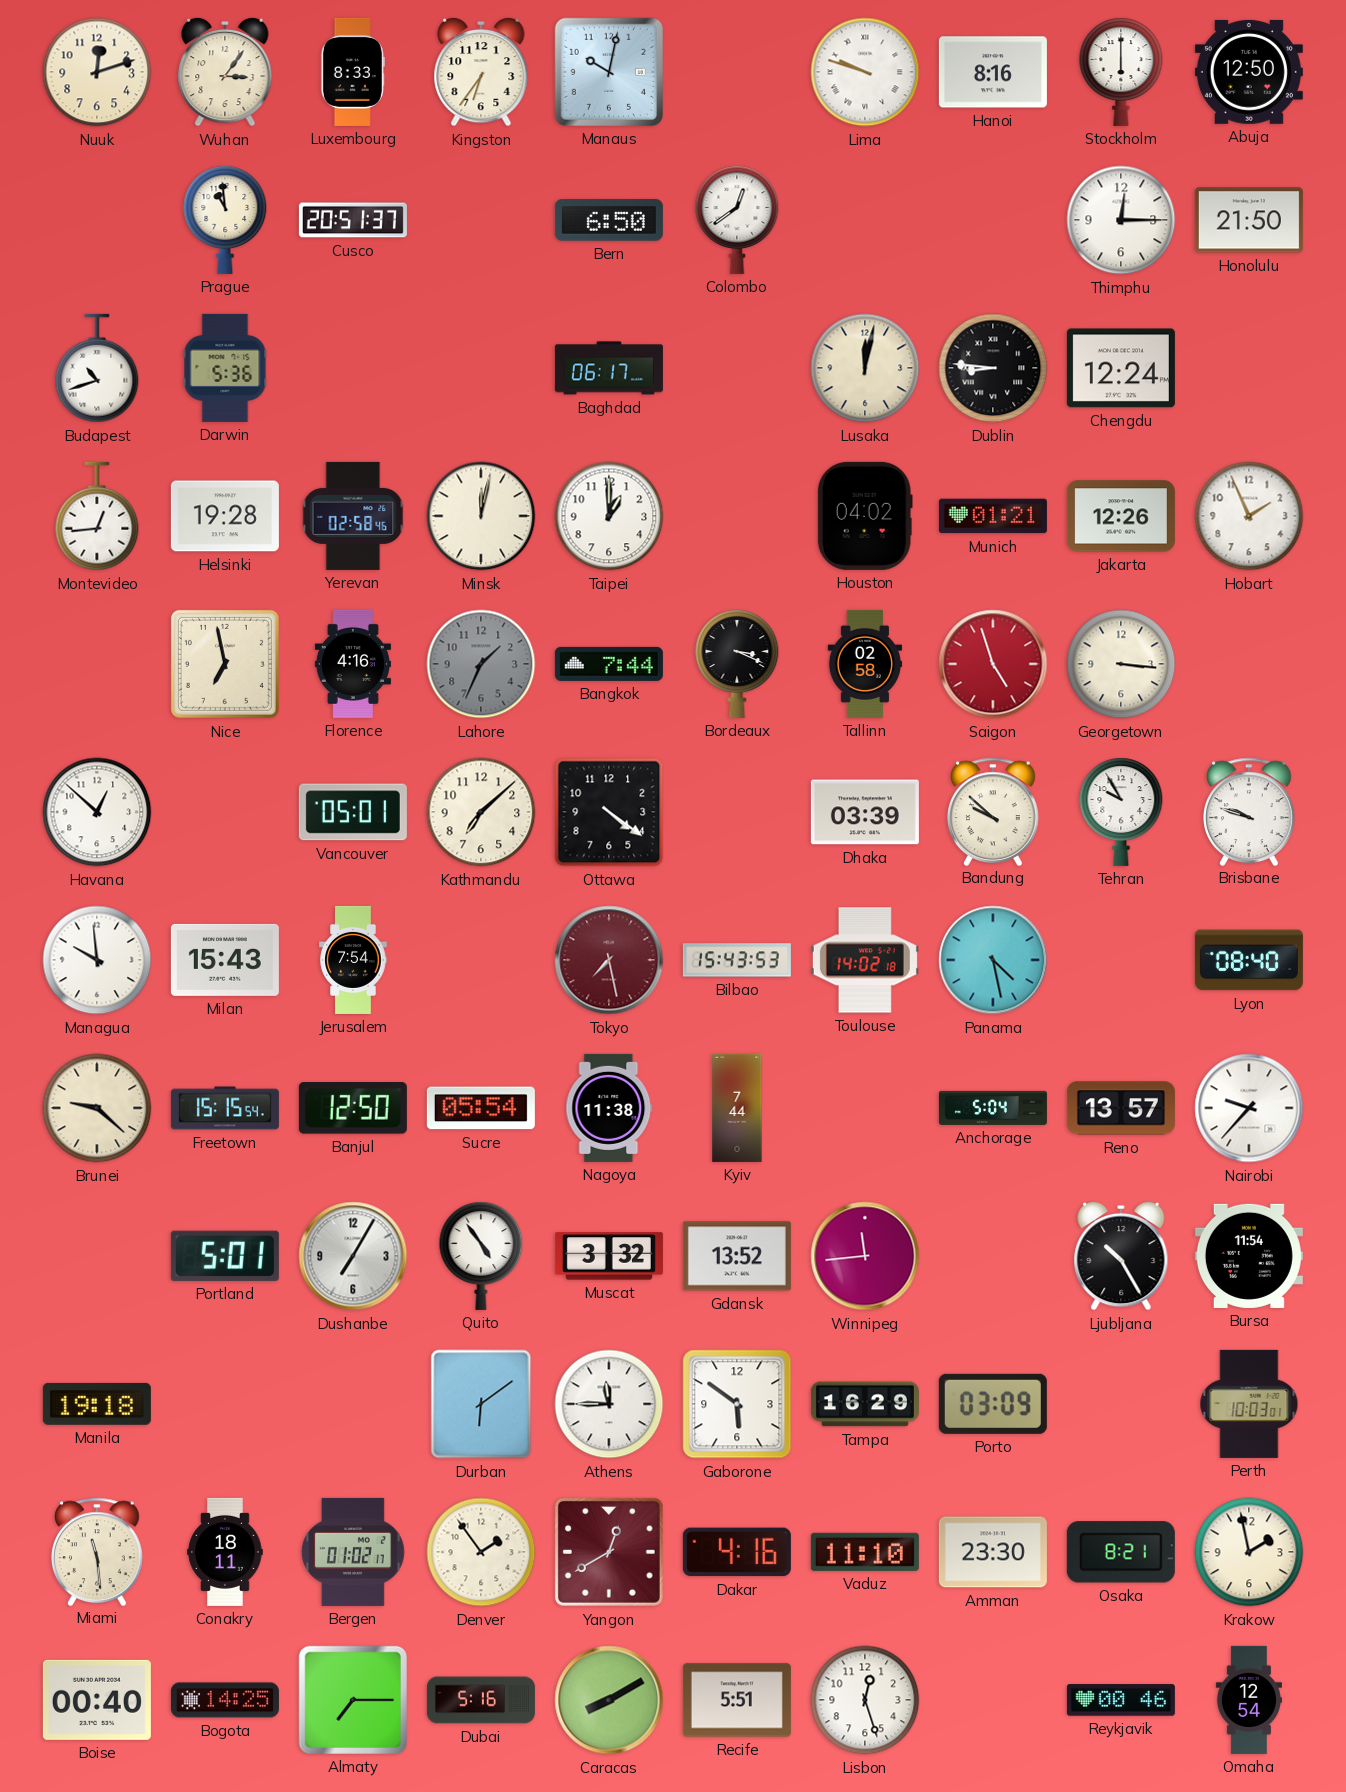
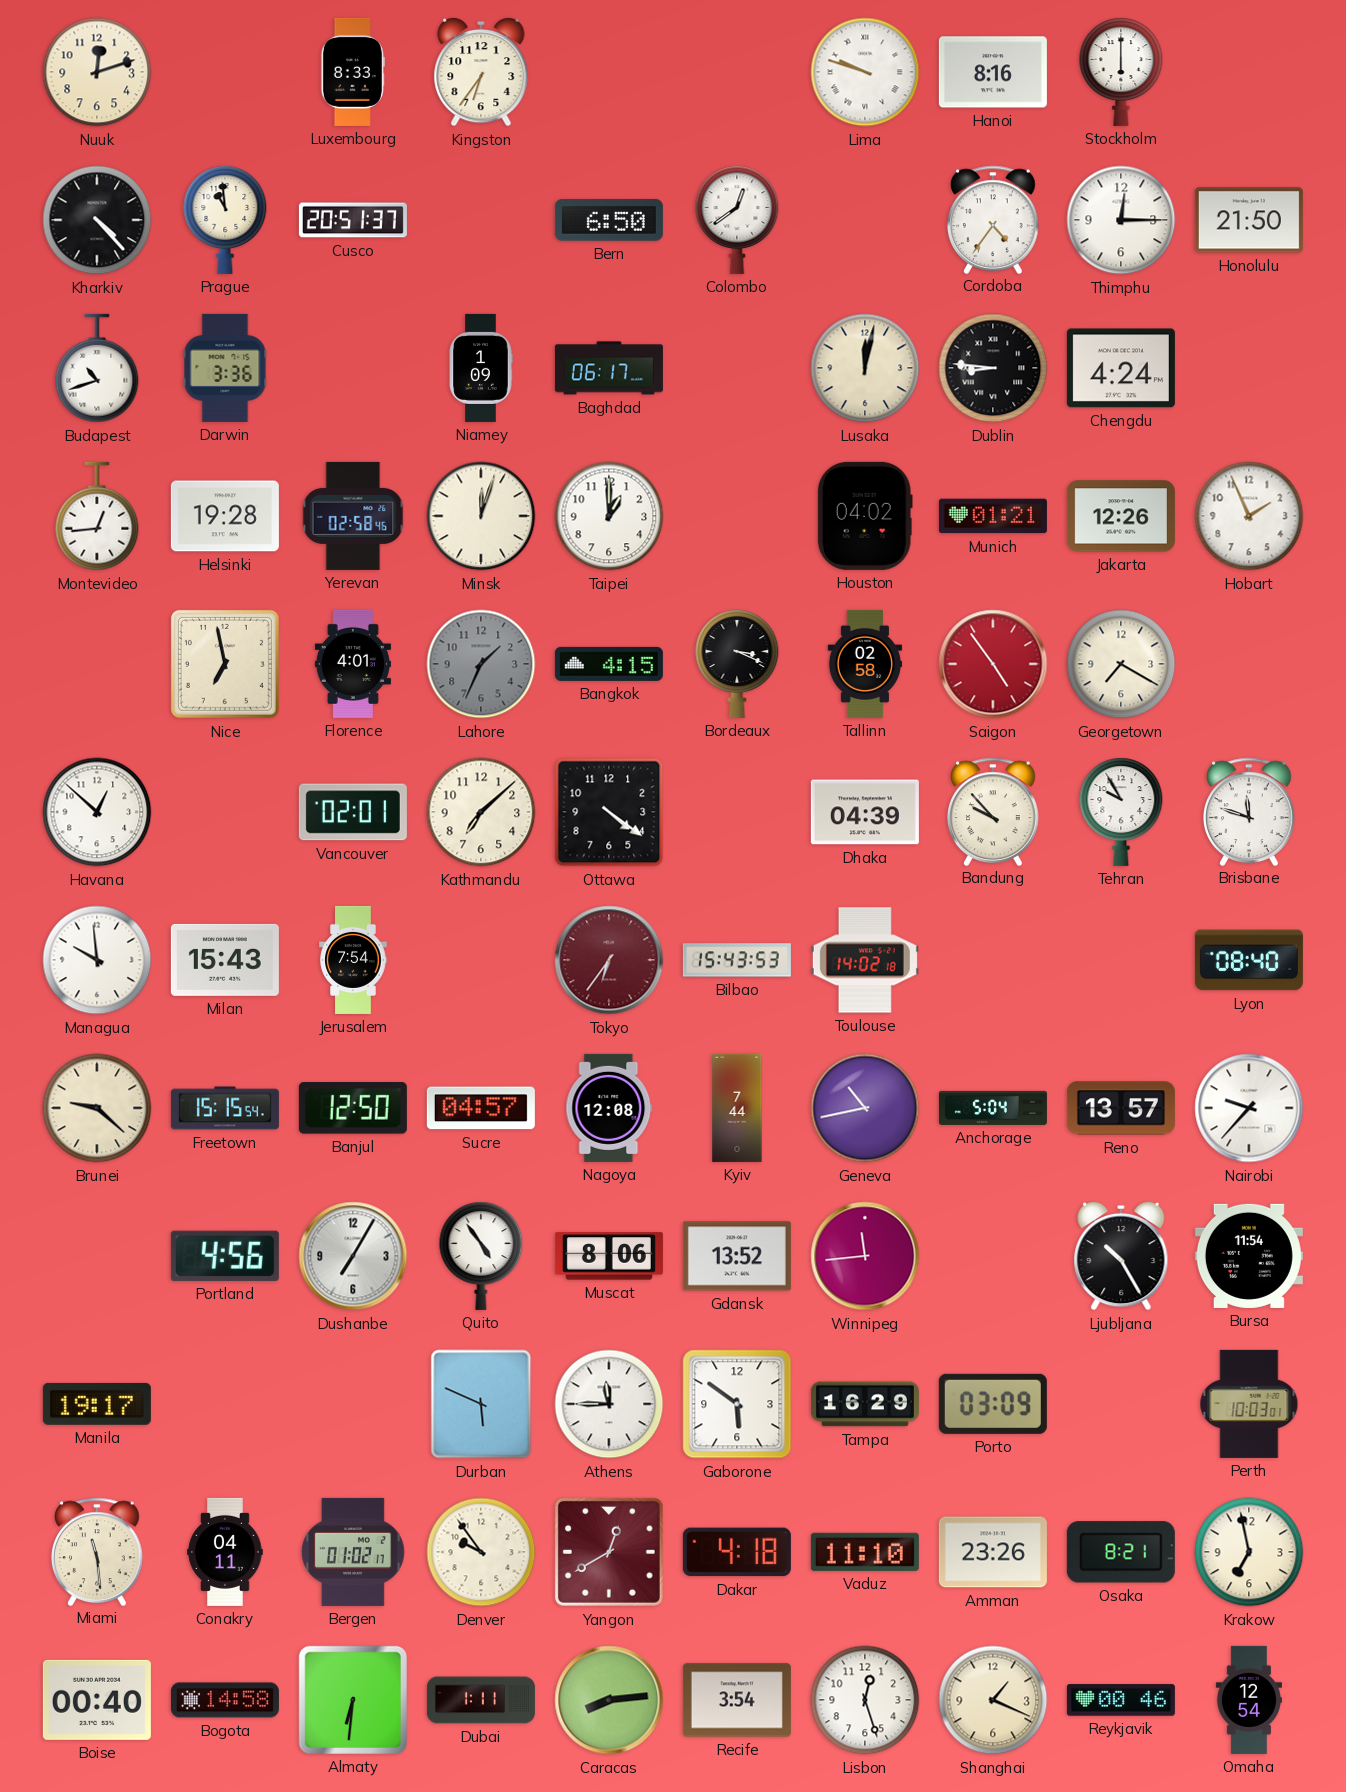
Wuhan: 3:06 -> none
Manaus: 10:02 -> none
Abuja: 12:50 -> none
Kharkiv: none -> 4:23
Cordoba: none -> 4:36
Darwin: 5:36 -> 3:36
Niamey: none -> 1:09
Chengdu: 12:24 -> 4:24
Minsk: 12:02 -> 12:03
Florence: 4:16 -> 4:01
Bangkok: 7:44 -> 4:15
Saigon: 4:57 -> 4:54
Georgetown: 3:16 -> 7:20
Vancouver: 05:01 -> 02:01
Dhaka: 03:39 -> 04:39
Bandung: 9:52 -> 9:53
Brisbane: 9:48 -> 11:48
Tokyo: 7:28 -> 6:36
Panama: 4:28 -> none
Sucre: 05:54 -> 04:57
Nagoya: 11:38 -> 12:08
Geneva: none -> 10:43
Portland: 5:01 -> 4:56
Muscat: 3:32 -> 8:06
Manila: 19:18 -> 19:17
Durban: 6:09 -> 5:49
Conakry: 18:11 -> 04:11
Denver: 1:54 -> 9:54
Dakar: 4:16 -> 4:18
Amman: 23:30 -> 23:26
Krakow: 1:58 -> 6:58
Bogota: 14:25 -> 14:58
Almaty: 7:15 -> 6:31
Dubai: 5:16 -> 1:11
Caracas: 8:10 -> 8:14
Recife: 5:51 -> 3:54
Shanghai: none -> 1:19
